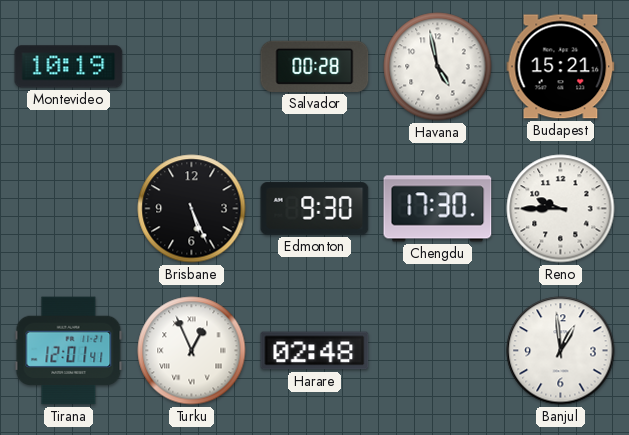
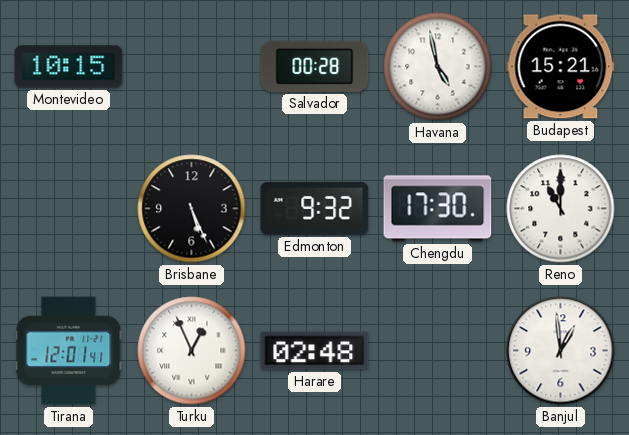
Montevideo: 10:19 -> 10:15
Edmonton: 9:30 -> 9:32
Reno: 9:45 -> 11:00
